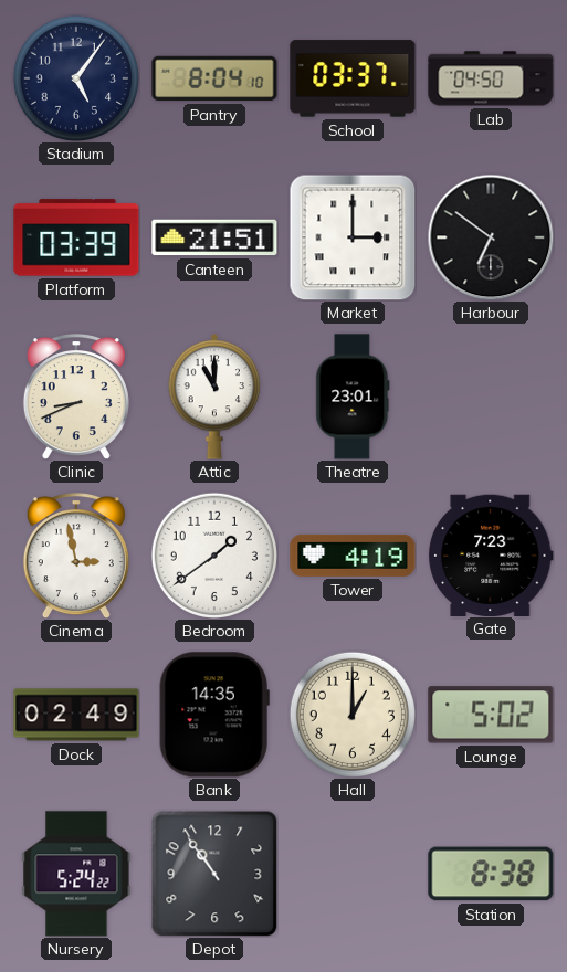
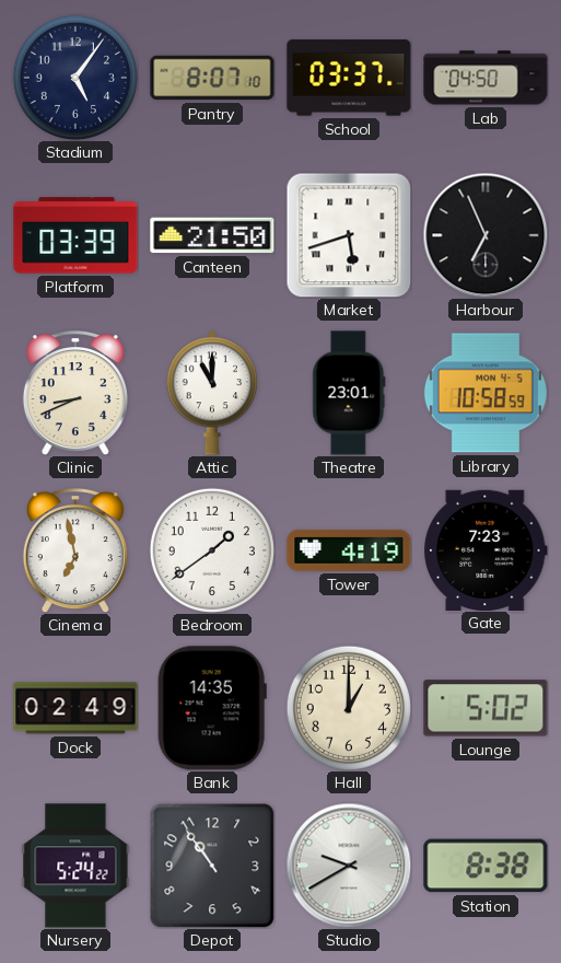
Pantry: 8:04 -> 8:07
Canteen: 21:51 -> 21:50
Market: 3:00 -> 5:42
Harbour: 6:51 -> 6:56
Library: none -> 10:58
Cinema: 2:58 -> 6:58
Studio: none -> 9:40
